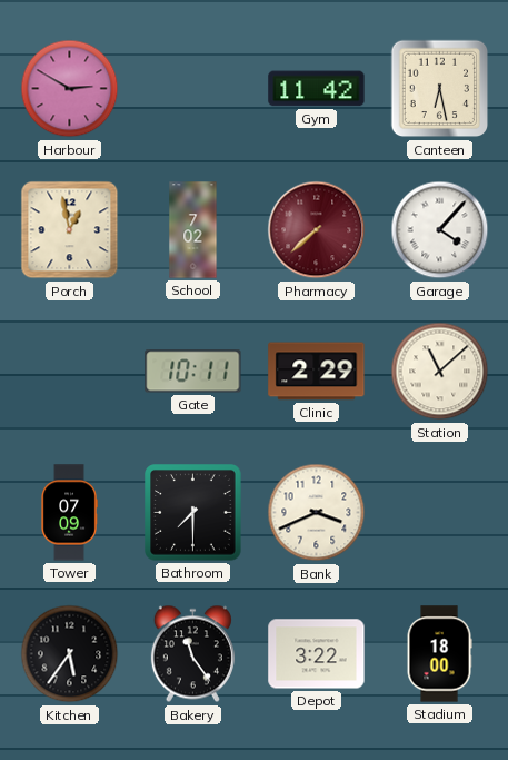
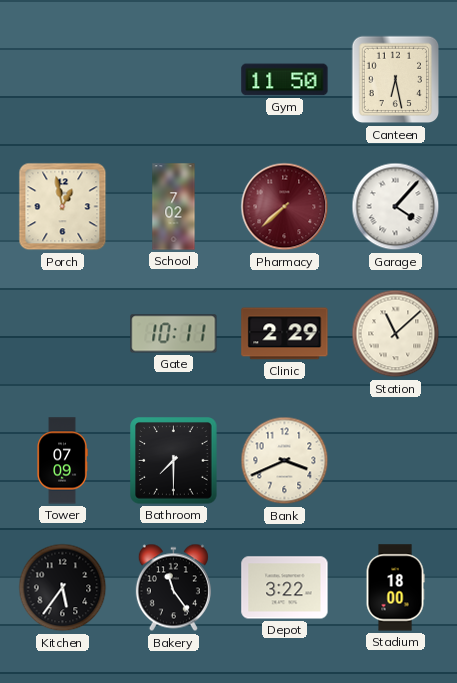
Harbour: 2:50 -> none
Gym: 11:42 -> 11:50
